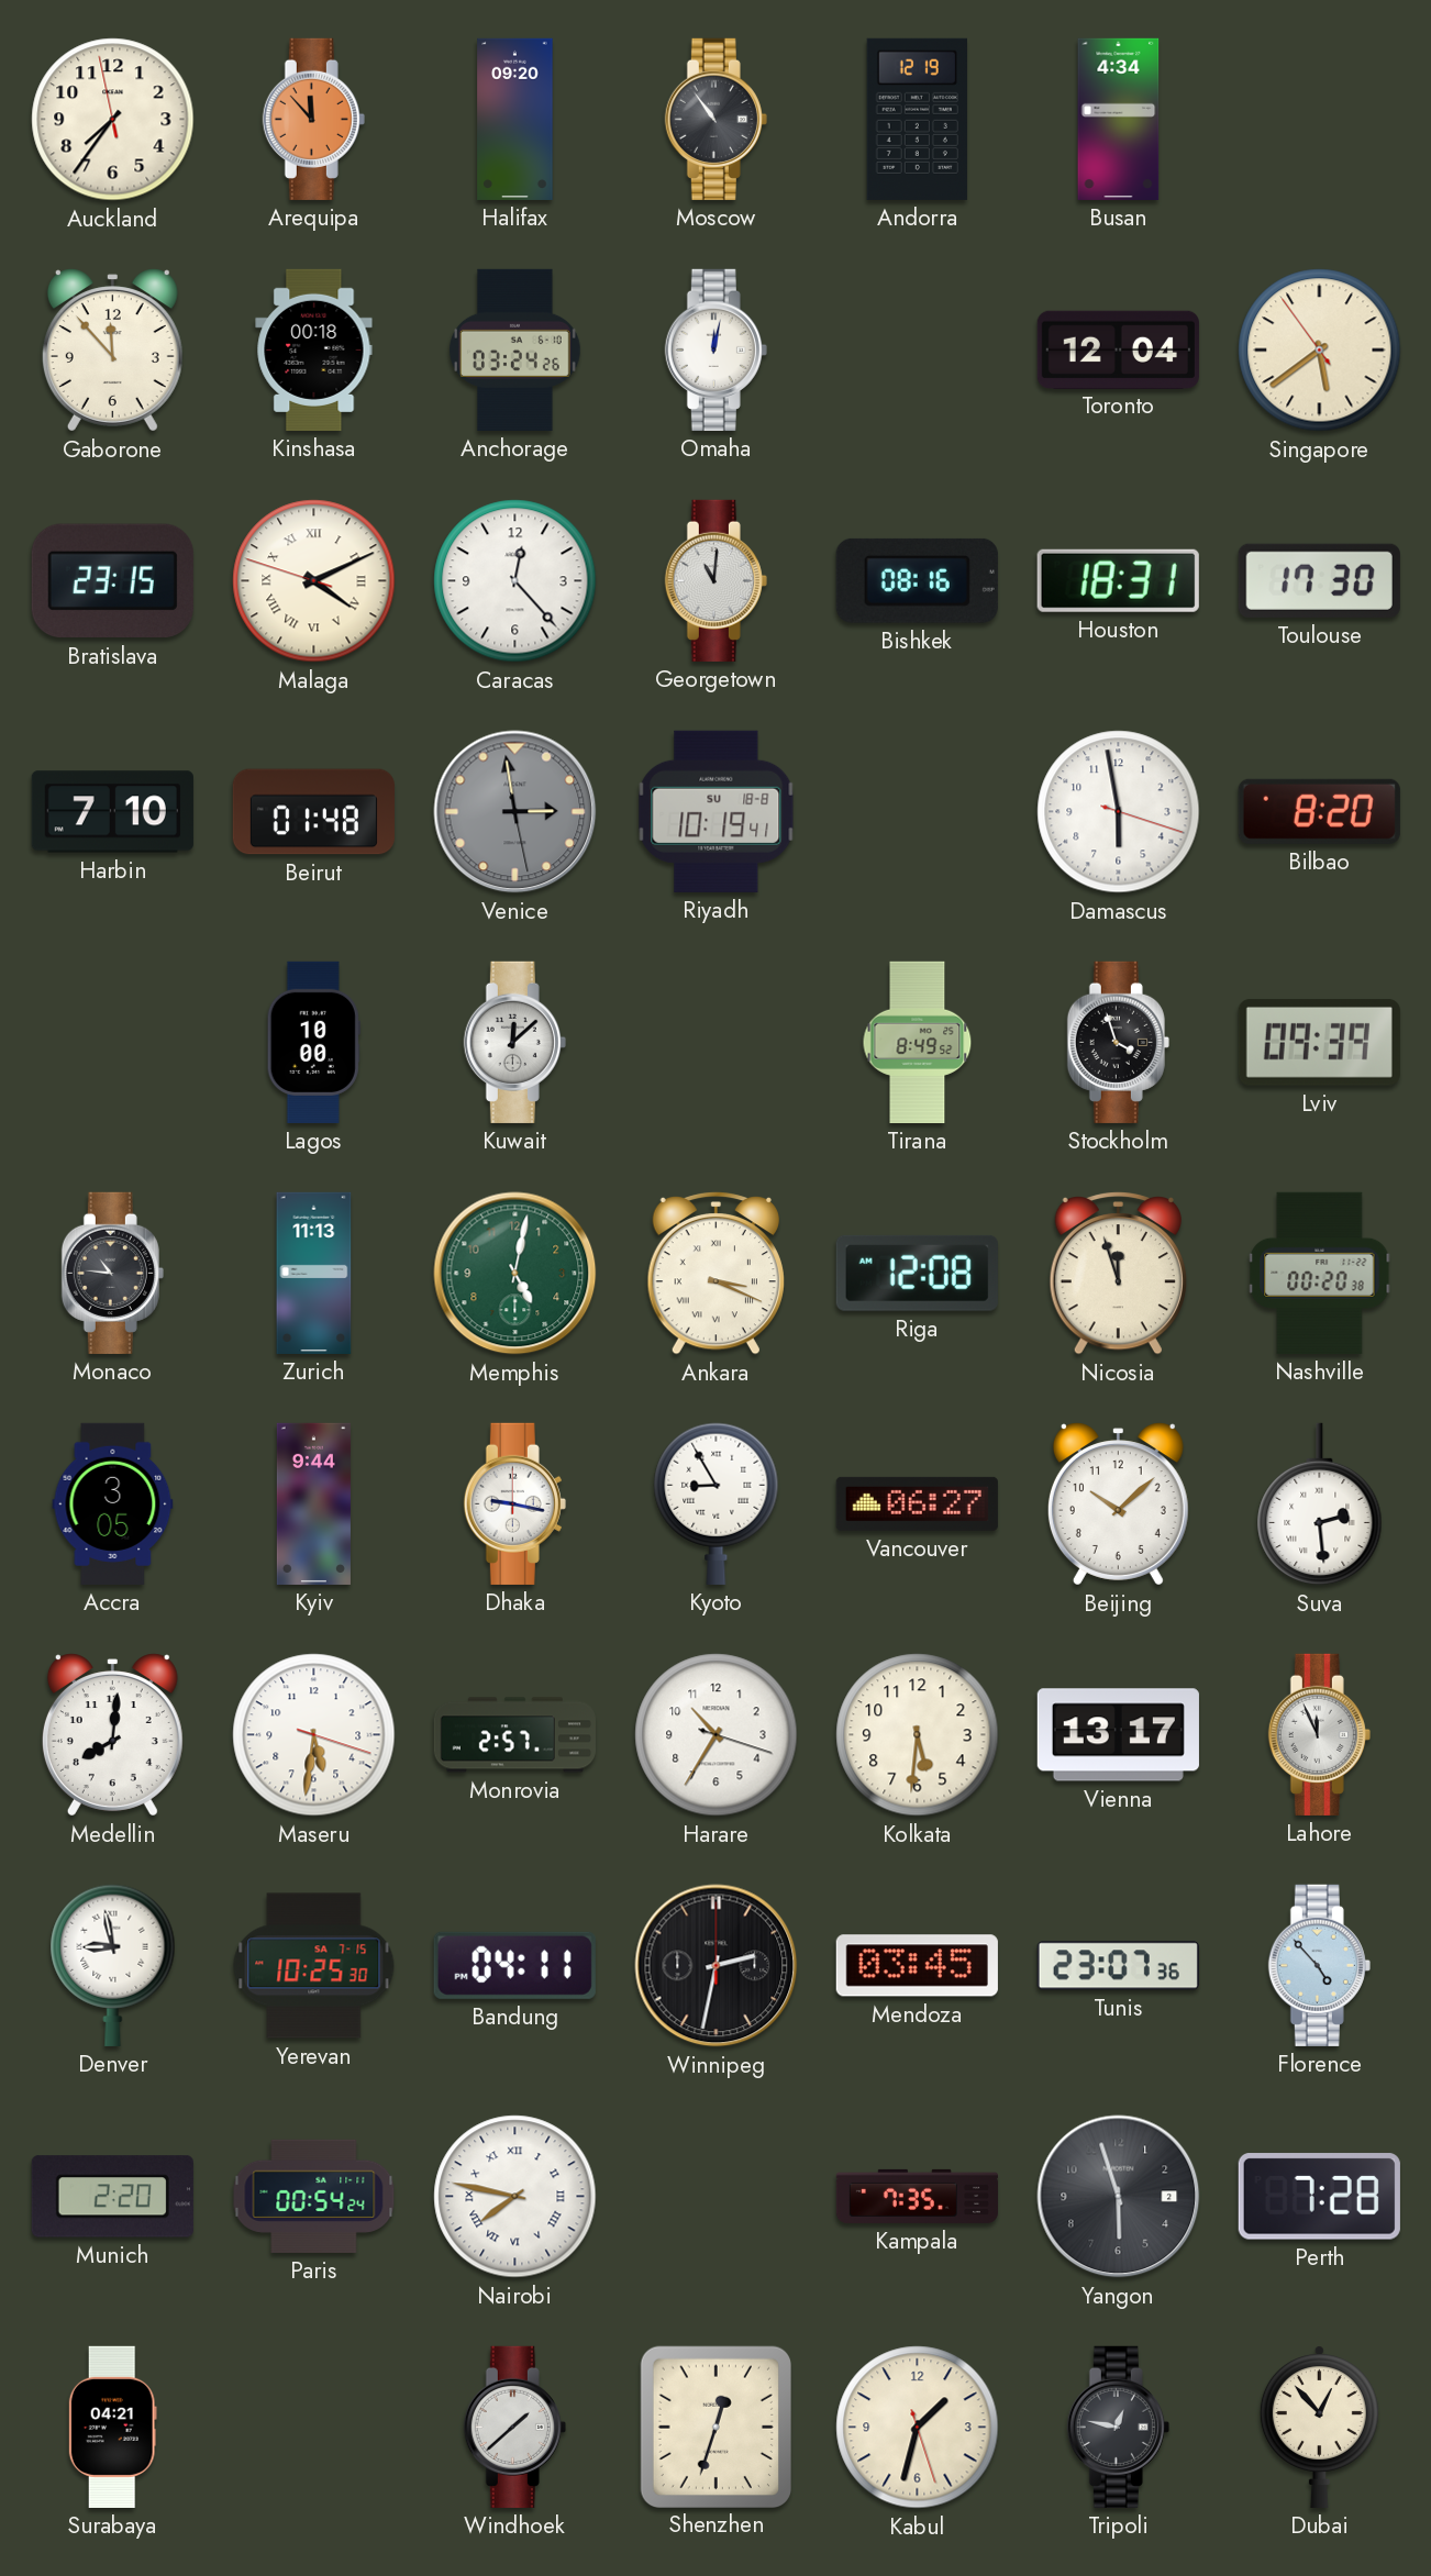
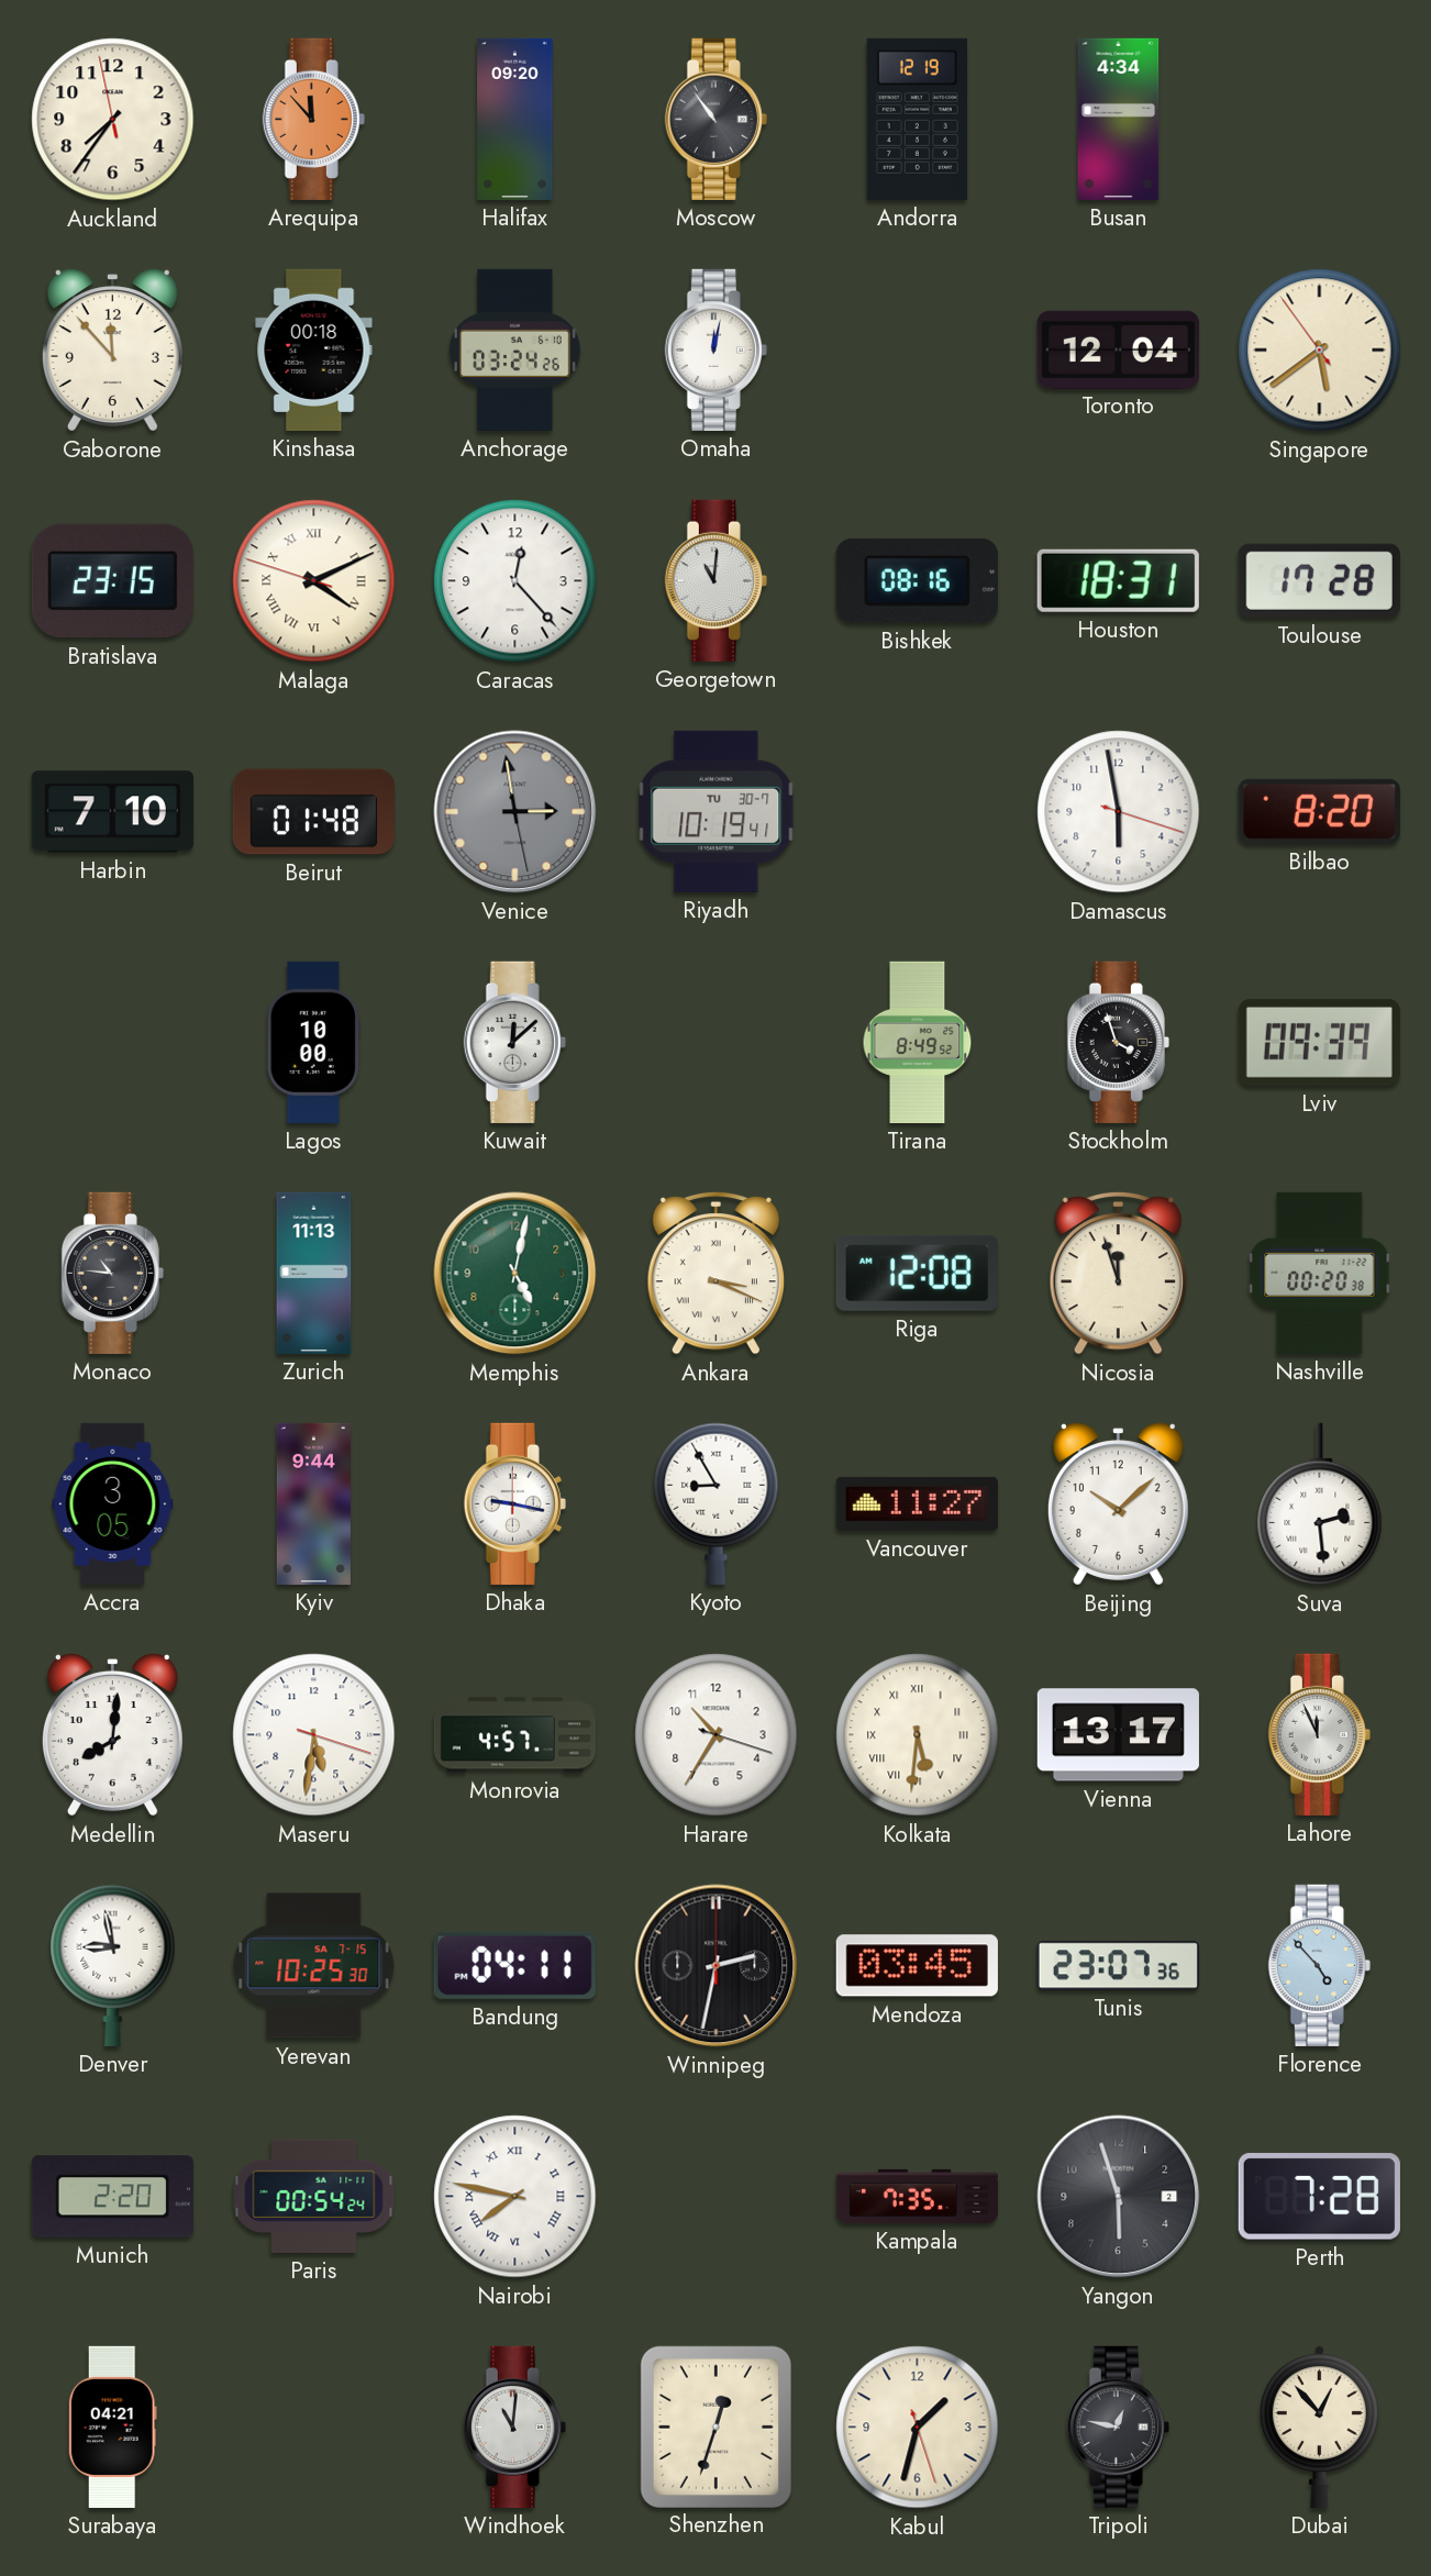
Toulouse: 17:30 -> 17:28
Riyadh date: SU 18-8 -> TU 30-7
Vancouver: 06:27 -> 11:27
Monrovia: 2:57 -> 4:57
Kolkata numerals: Arabic -> Roman
Windhoek: 1:38 -> 11:01
